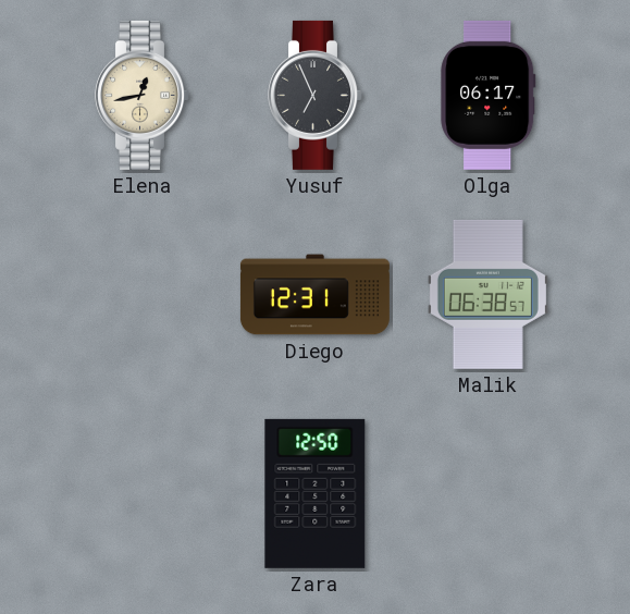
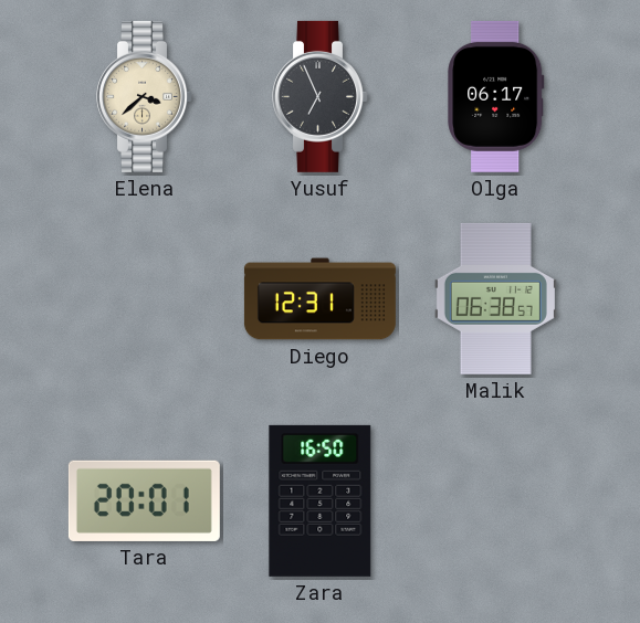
Elena: 12:43 -> 3:38
Tara: none -> 20:01
Zara: 12:50 -> 16:50
